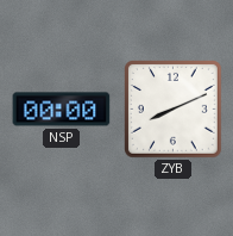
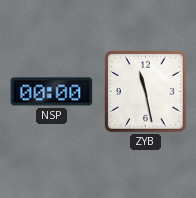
ZYB: 8:11 -> 11:28
